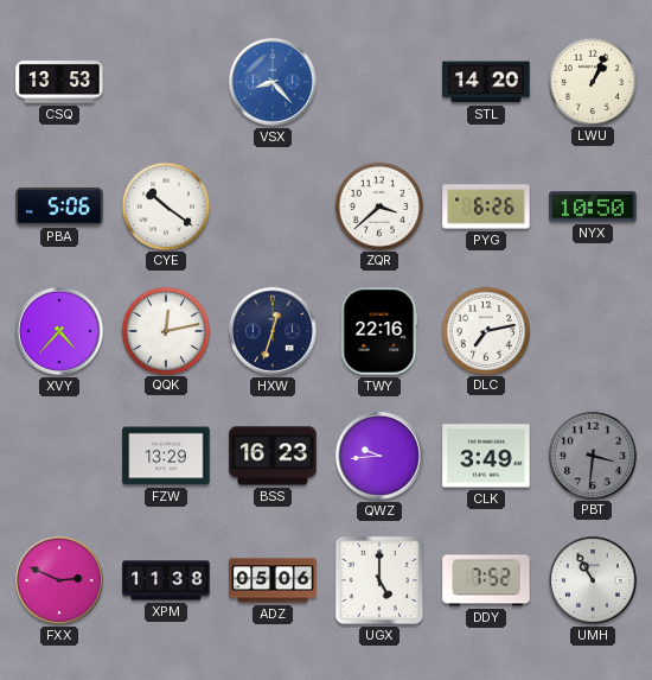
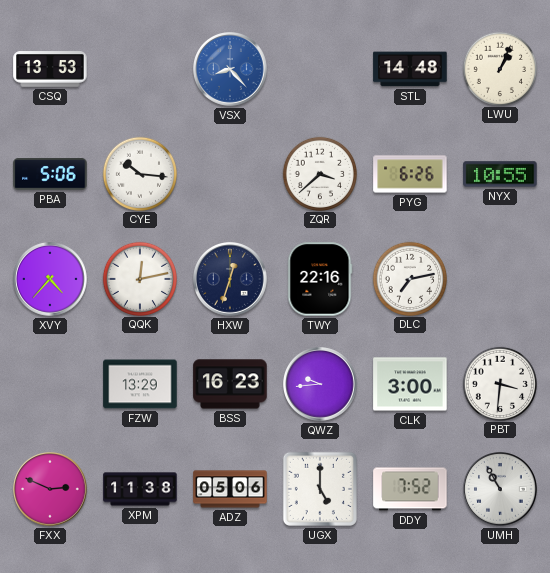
STL: 14:20 -> 14:48
CYE: 10:21 -> 10:16
NYX: 10:50 -> 10:55
CLK: 3:49 -> 3:00
PBT dial: grey -> white
